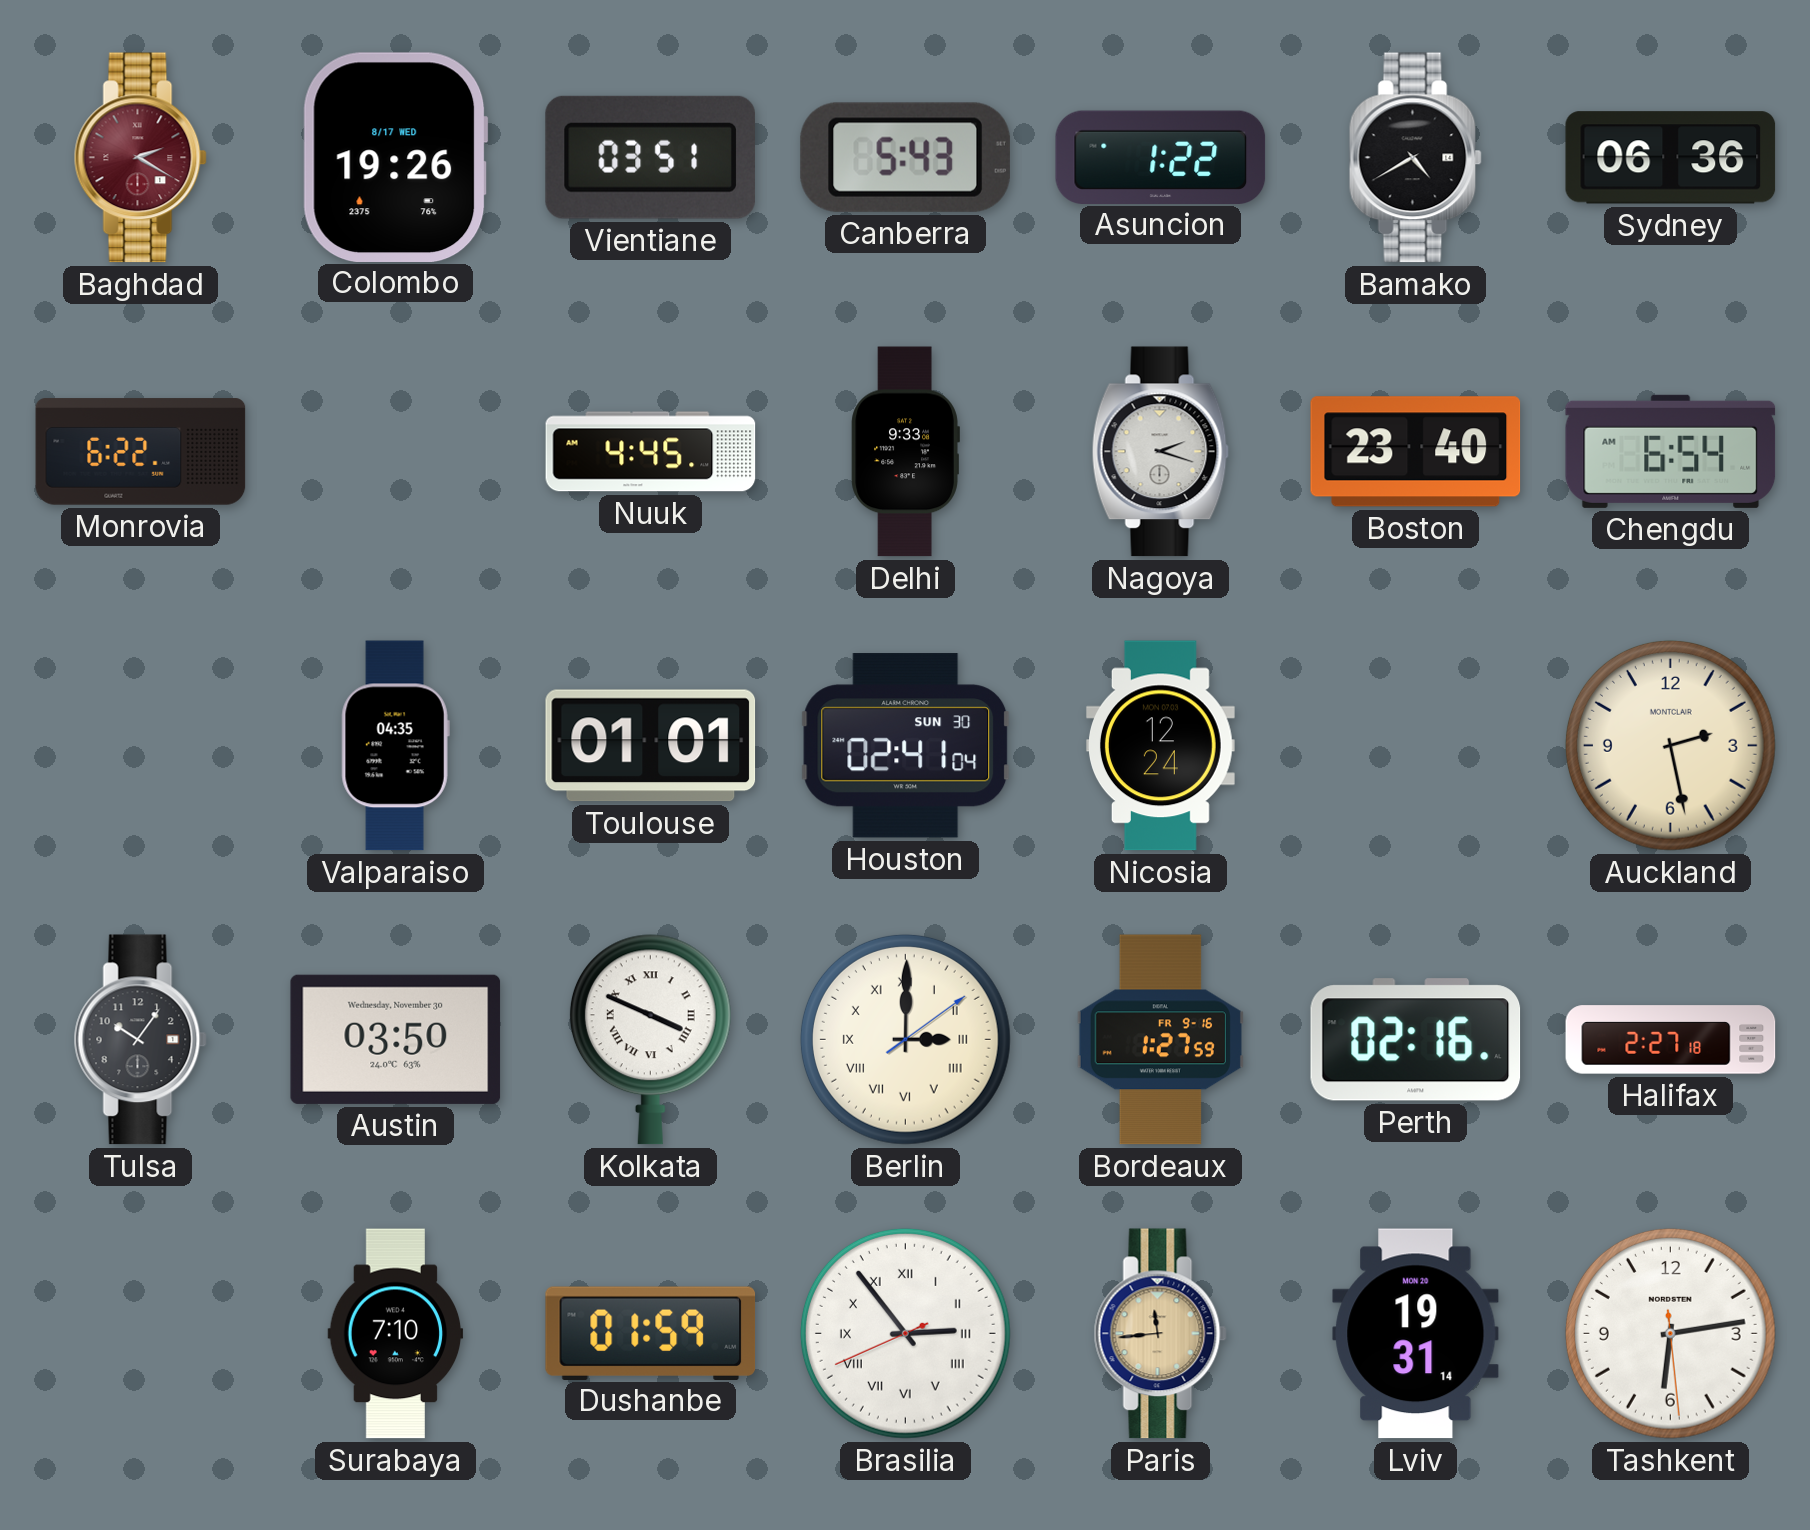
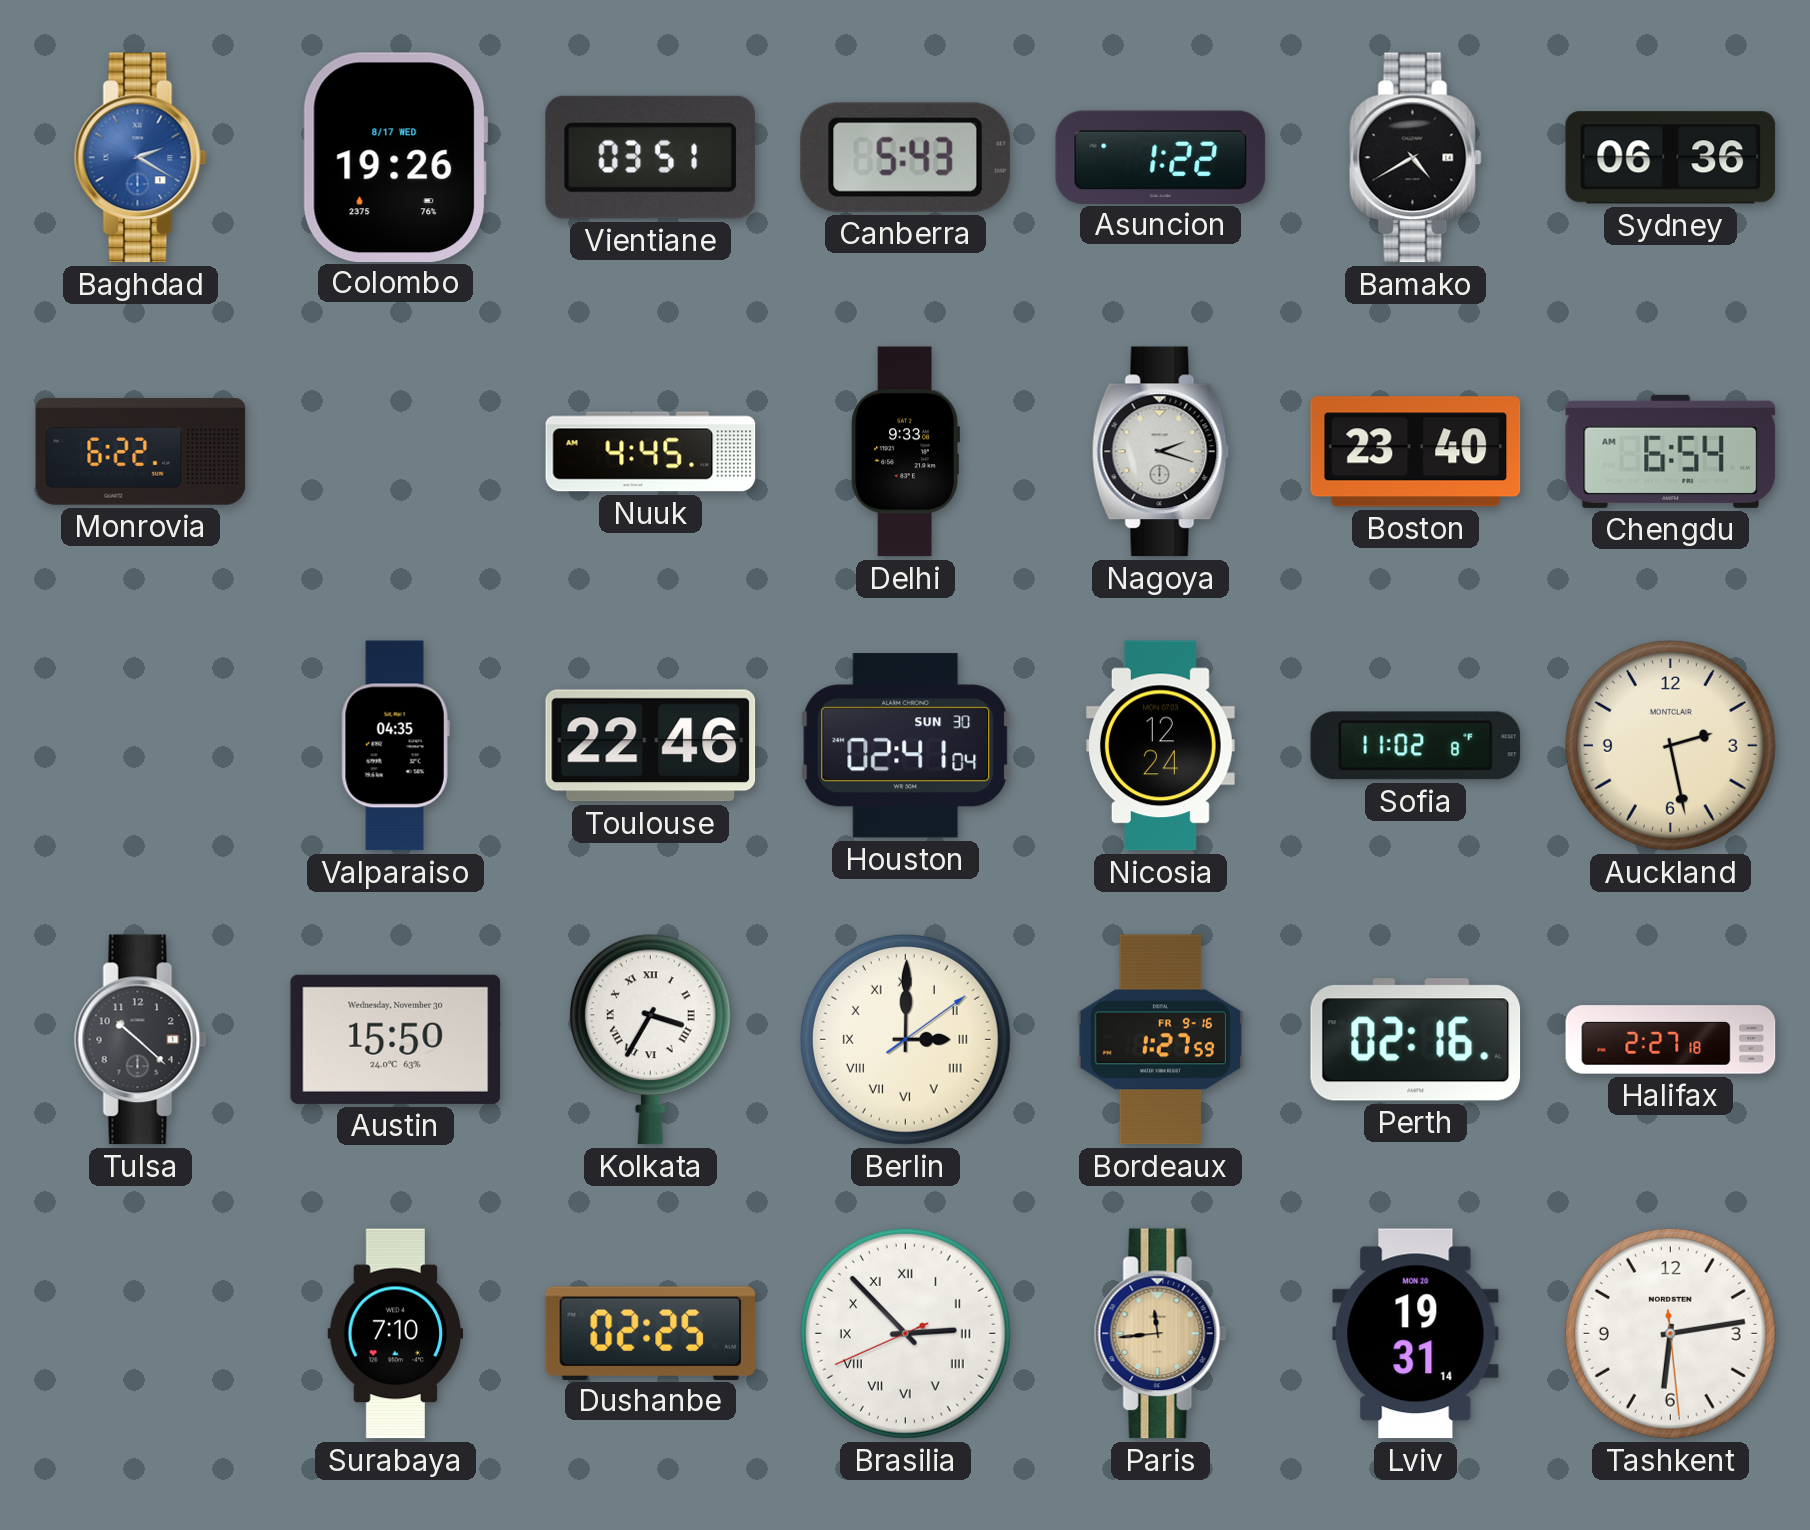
Baghdad dial: burgundy -> blue
Toulouse: 01:01 -> 22:46
Sofia: none -> 11:02
Tulsa: 10:06 -> 10:22
Austin: 03:50 -> 15:50
Kolkata: 3:49 -> 3:35
Dushanbe: 01:59 -> 02:25
Brasilia: 2:53 -> 2:52
